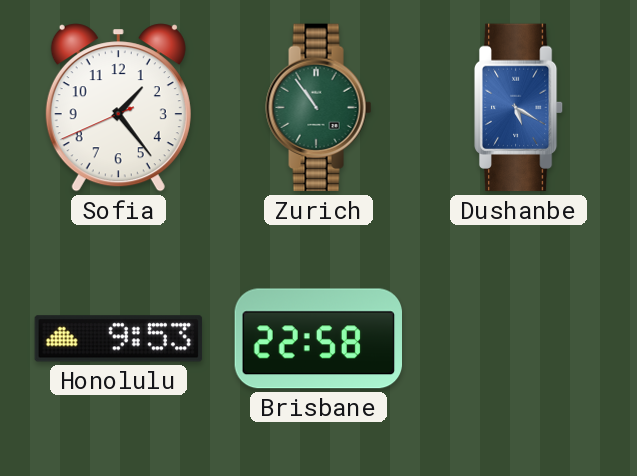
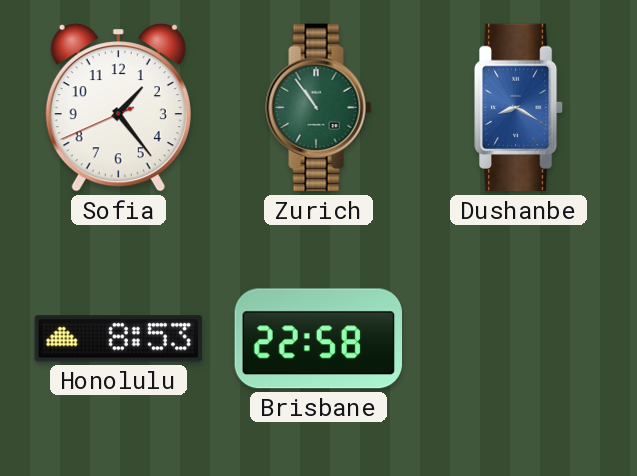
Dushanbe: 5:20 -> 8:20
Honolulu: 9:53 -> 8:53
